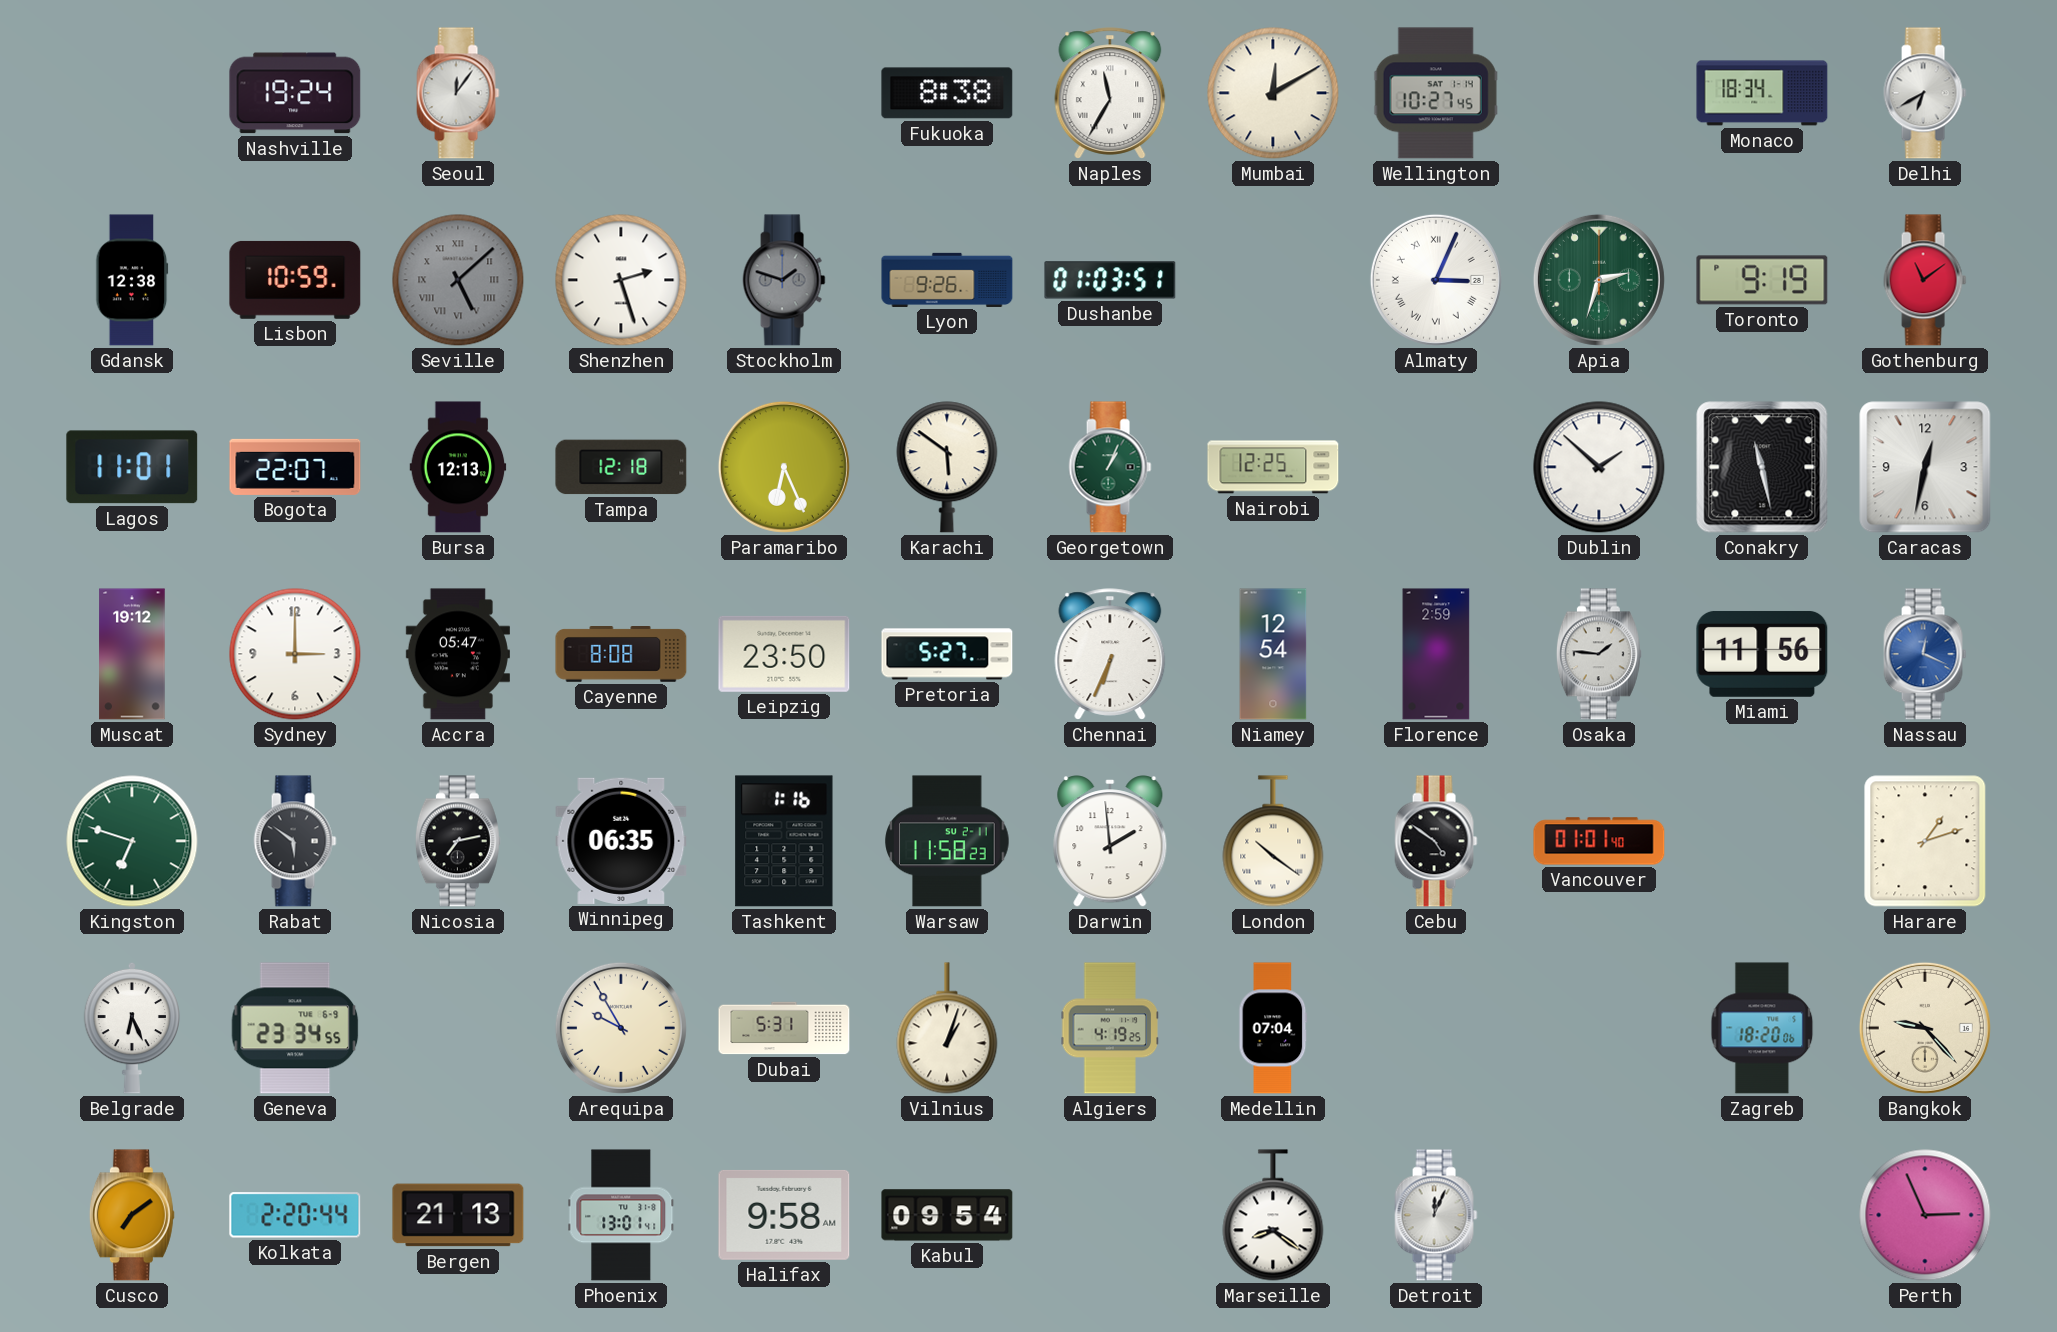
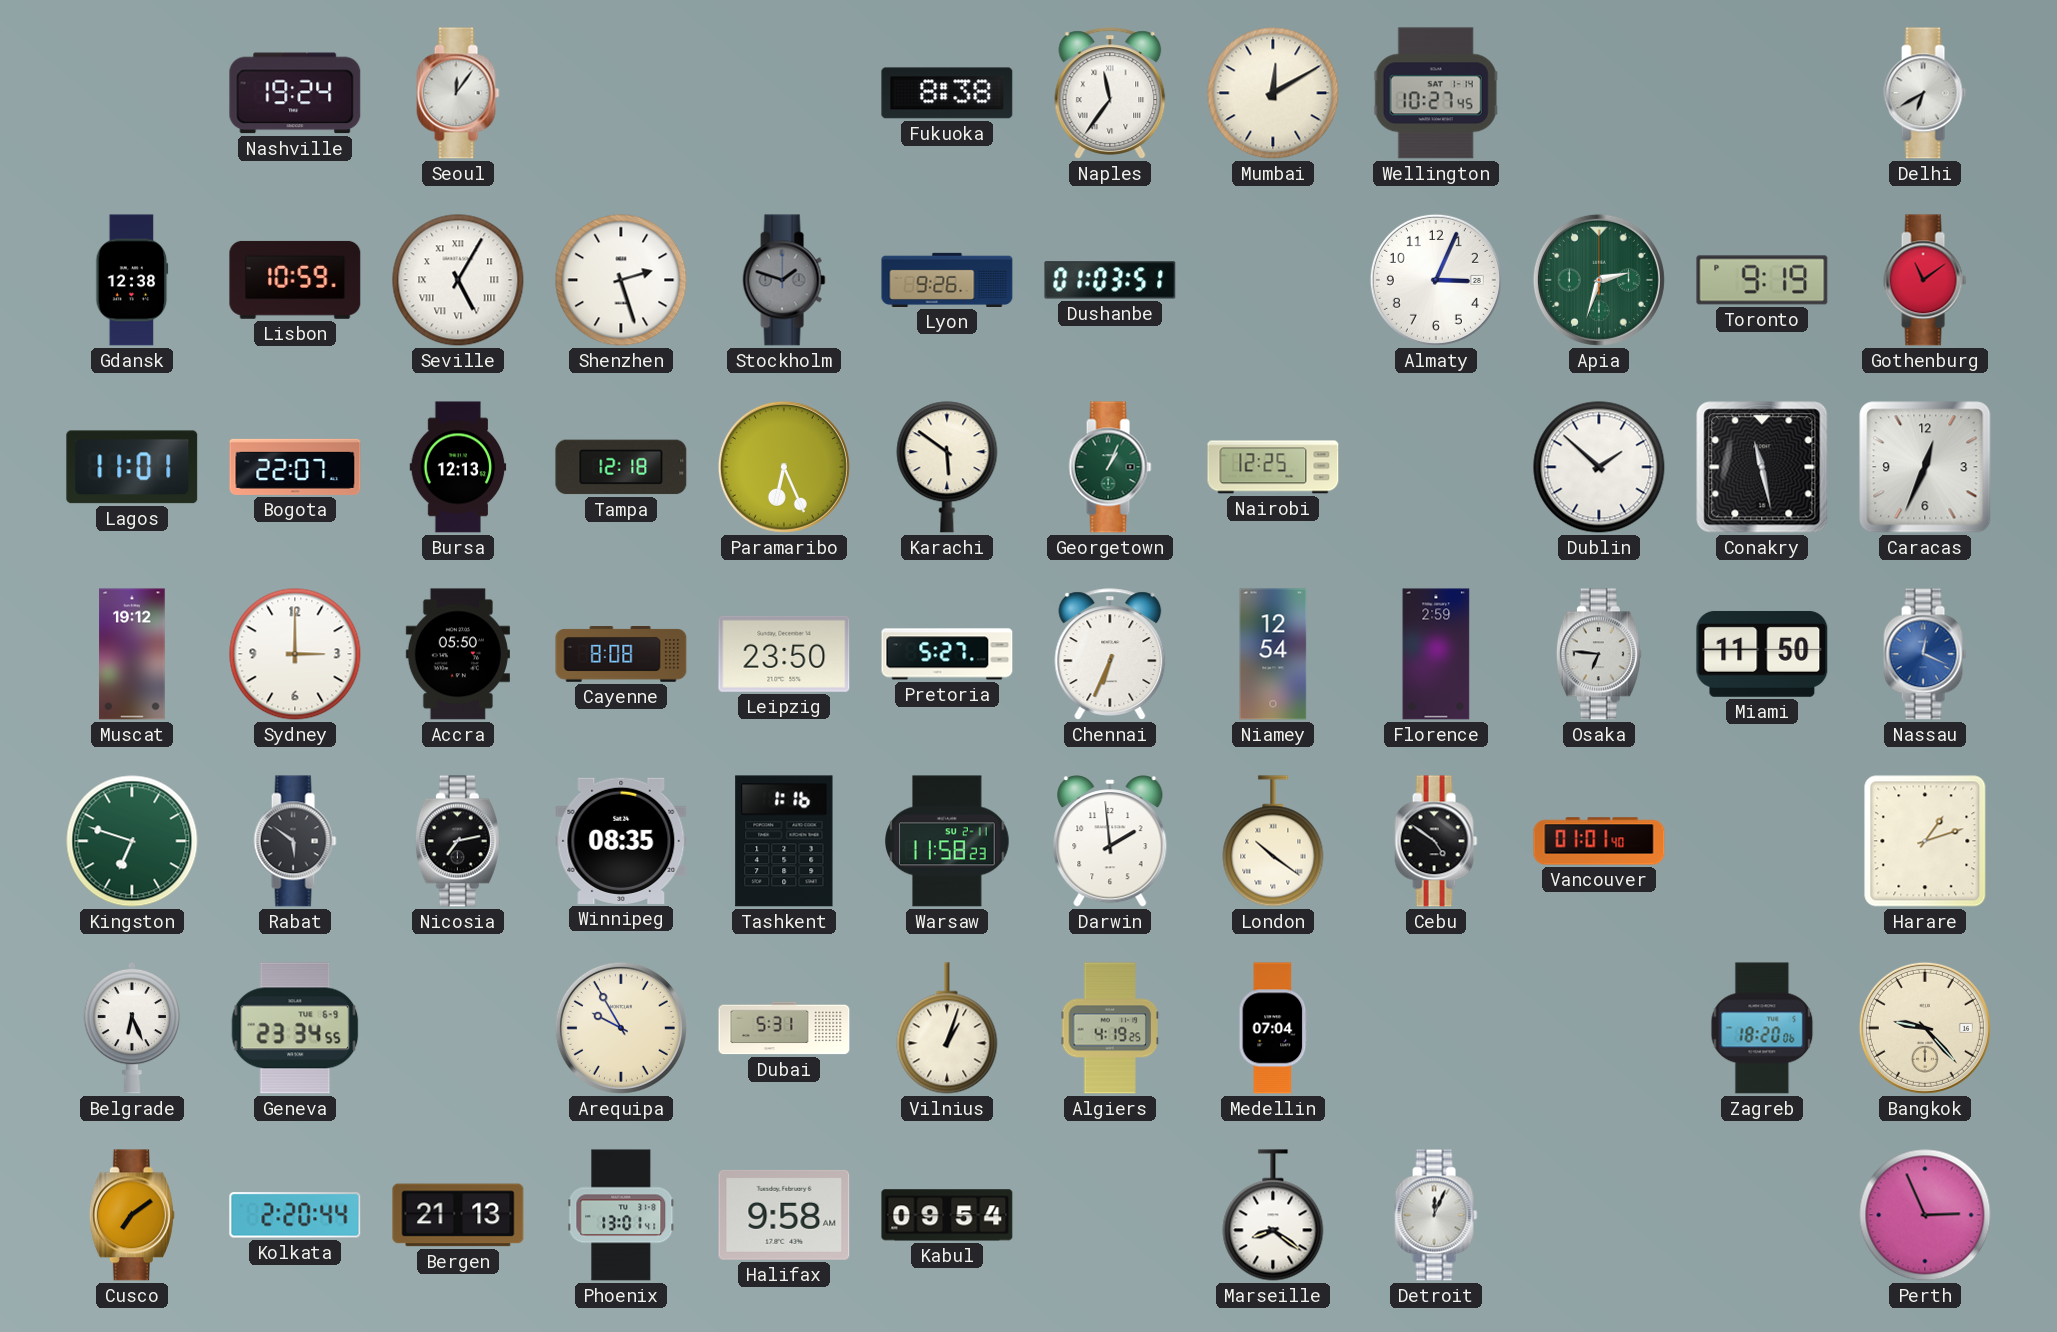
Naples: 11:35 -> 11:36
Monaco: 18:34 -> none
Seville: 5:08 -> 5:05
Seville dial: grey -> white
Almaty numerals: Roman -> Arabic
Caracas: 12:32 -> 12:34
Accra: 05:47 -> 05:50
Osaka: 1:46 -> 6:46
Miami: 11:56 -> 11:50
Winnipeg: 06:35 -> 08:35
